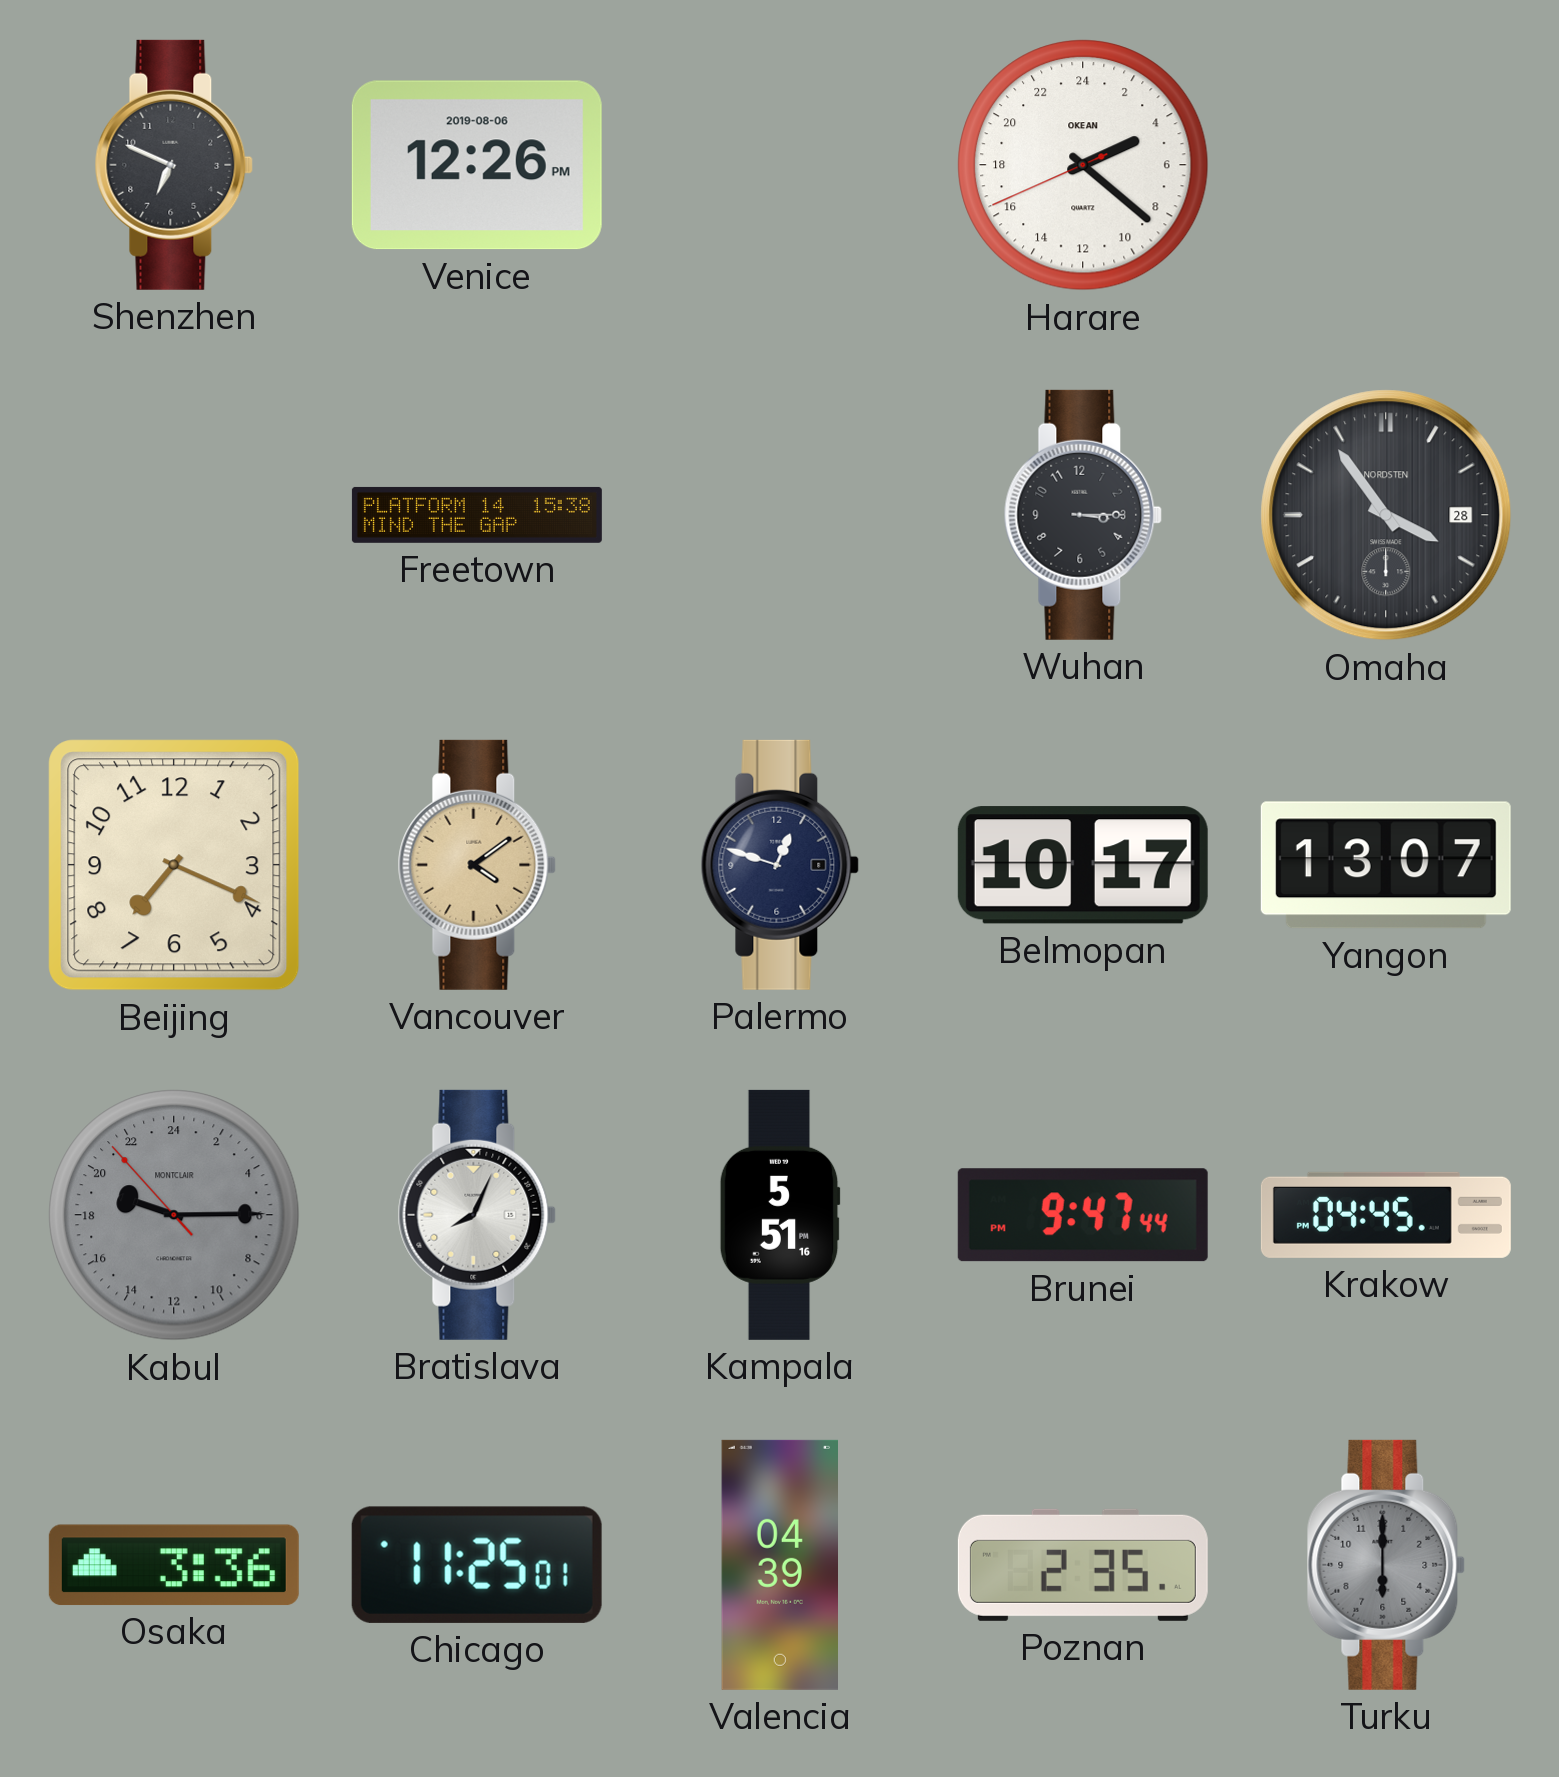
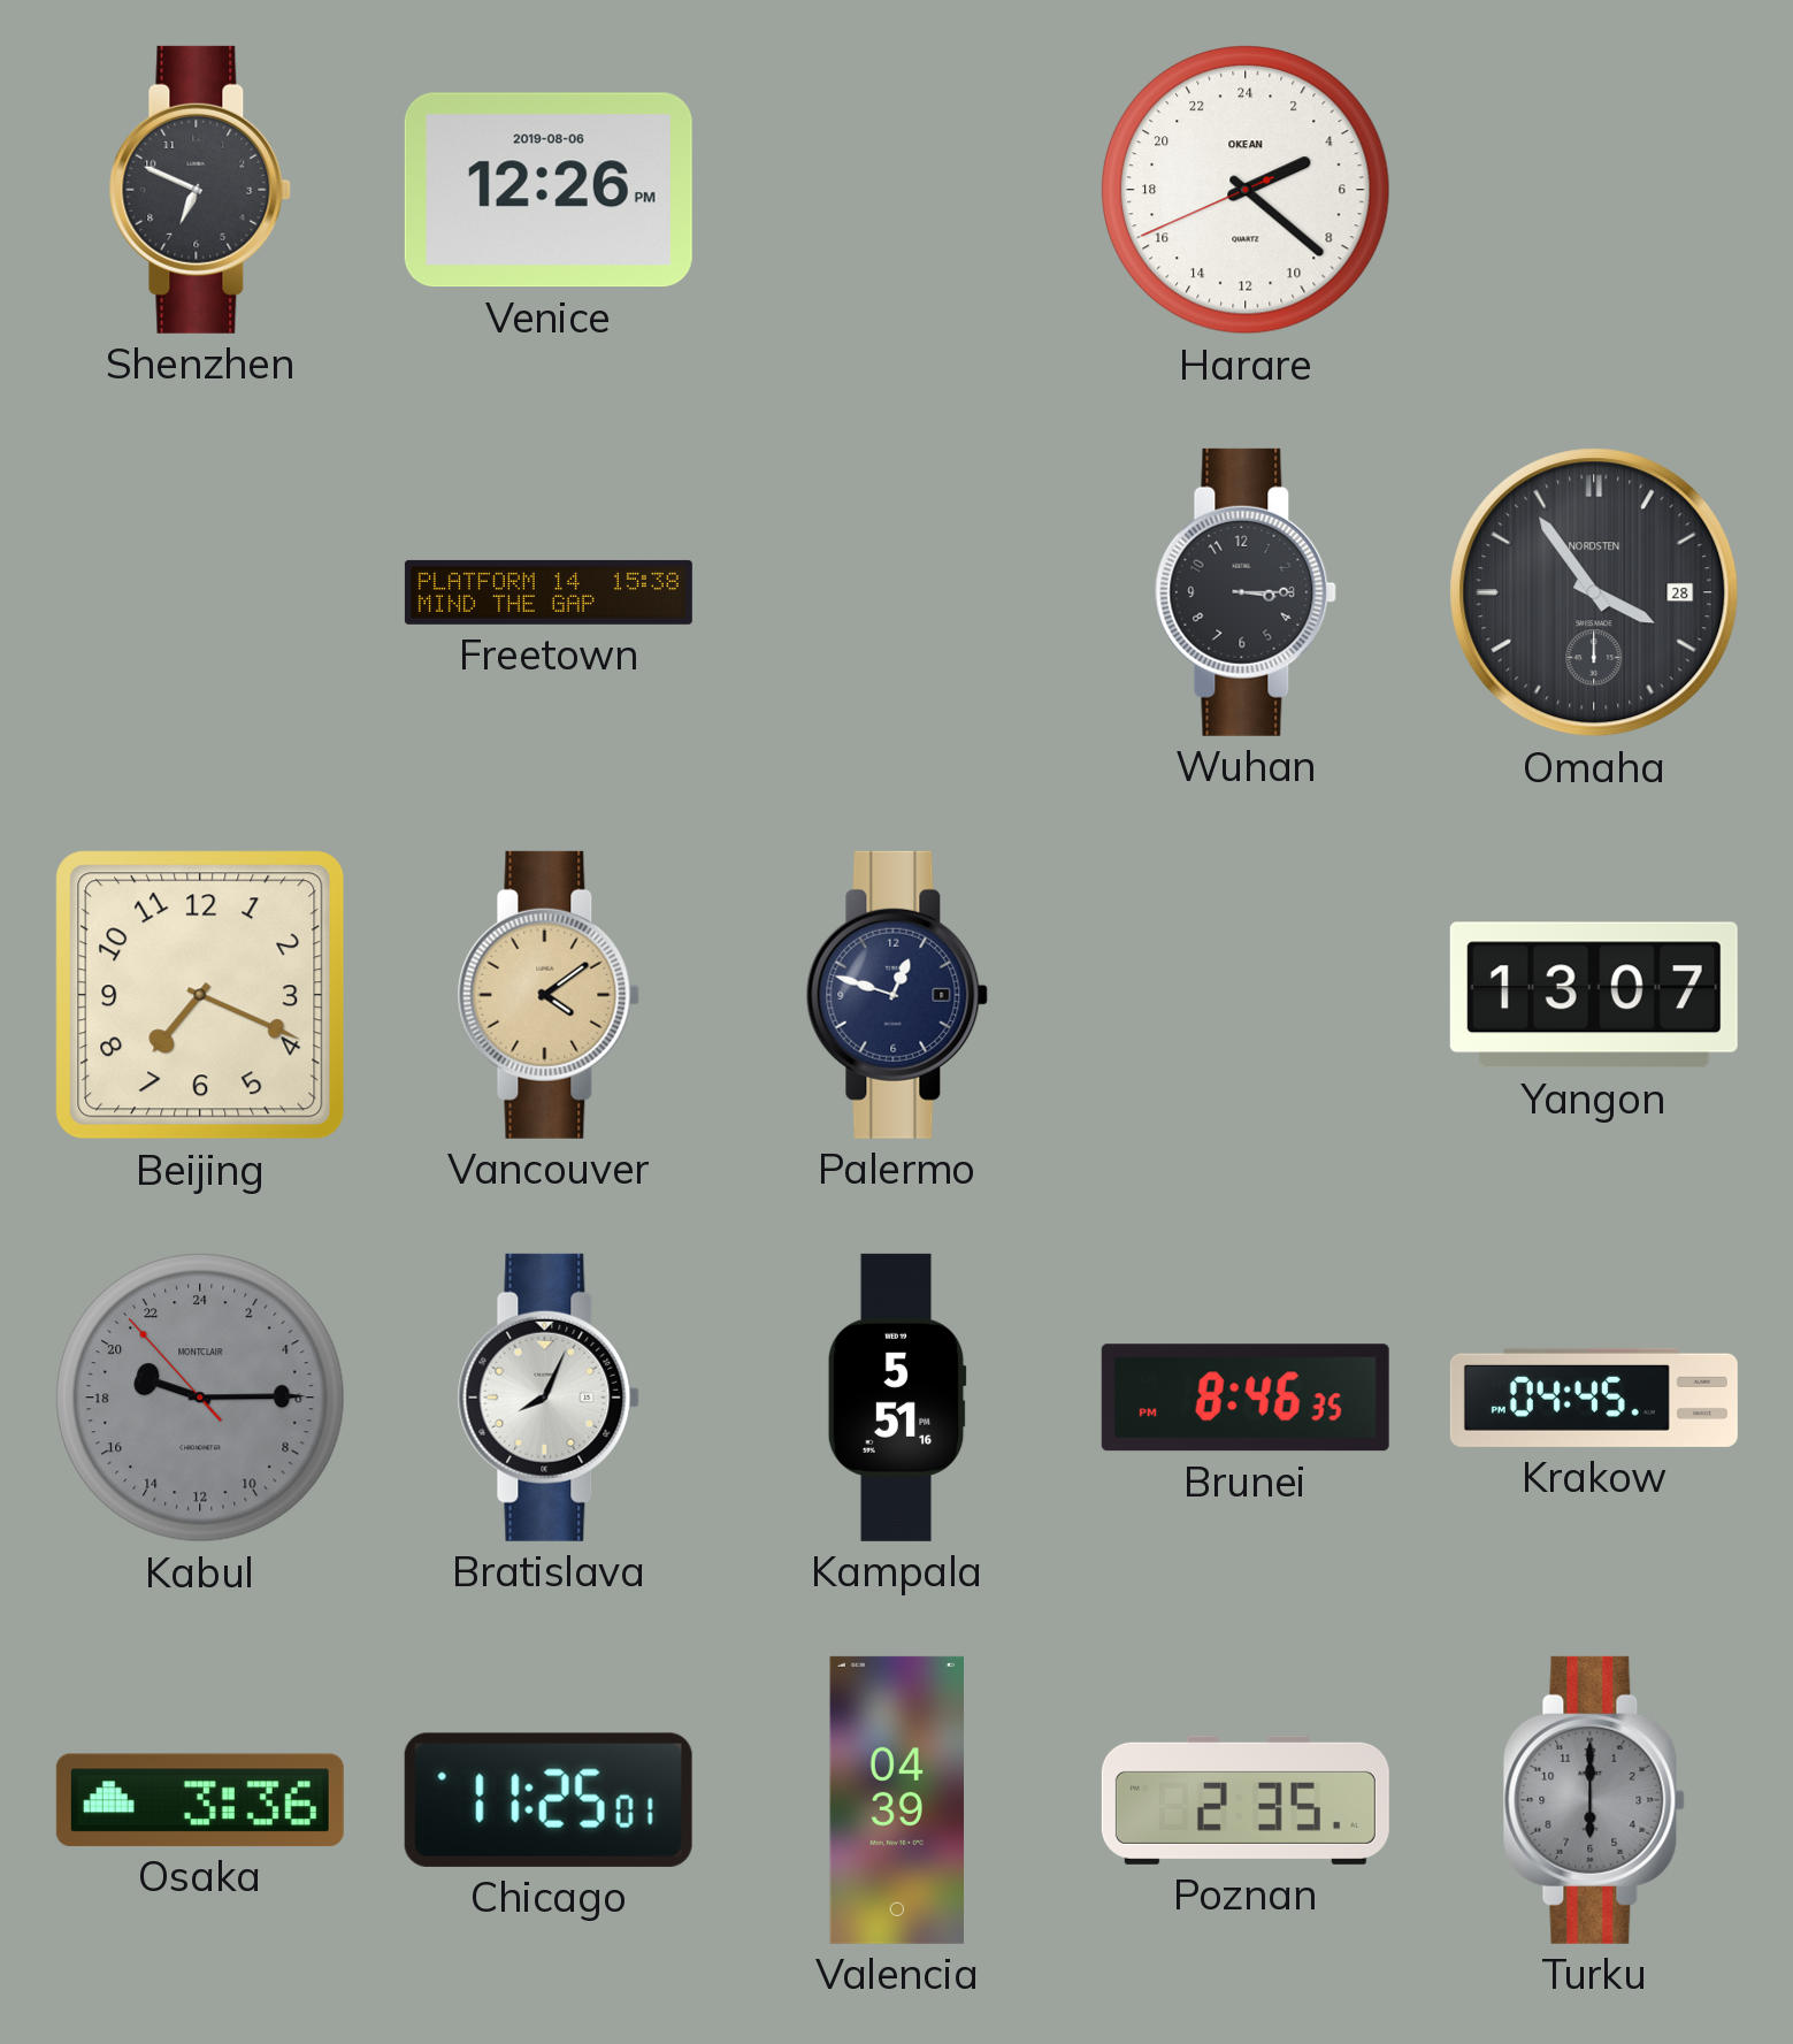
Belmopan: 10:17 -> none
Brunei: 9:47 -> 8:46
